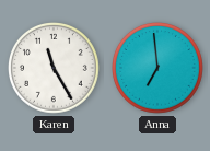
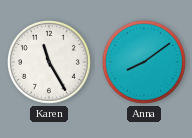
Anna: 6:59 -> 8:09
